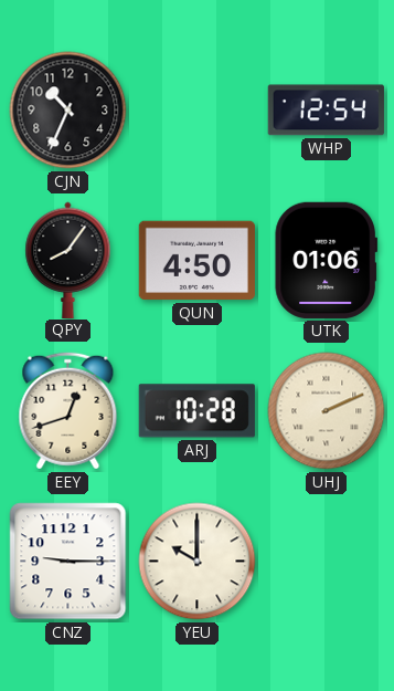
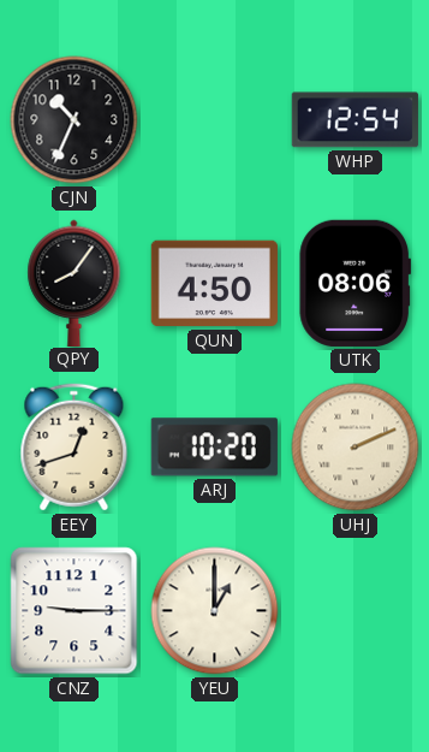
UTK: 01:06 -> 08:06
ARJ: 10:28 -> 10:20
YEU: 10:00 -> 1:00
